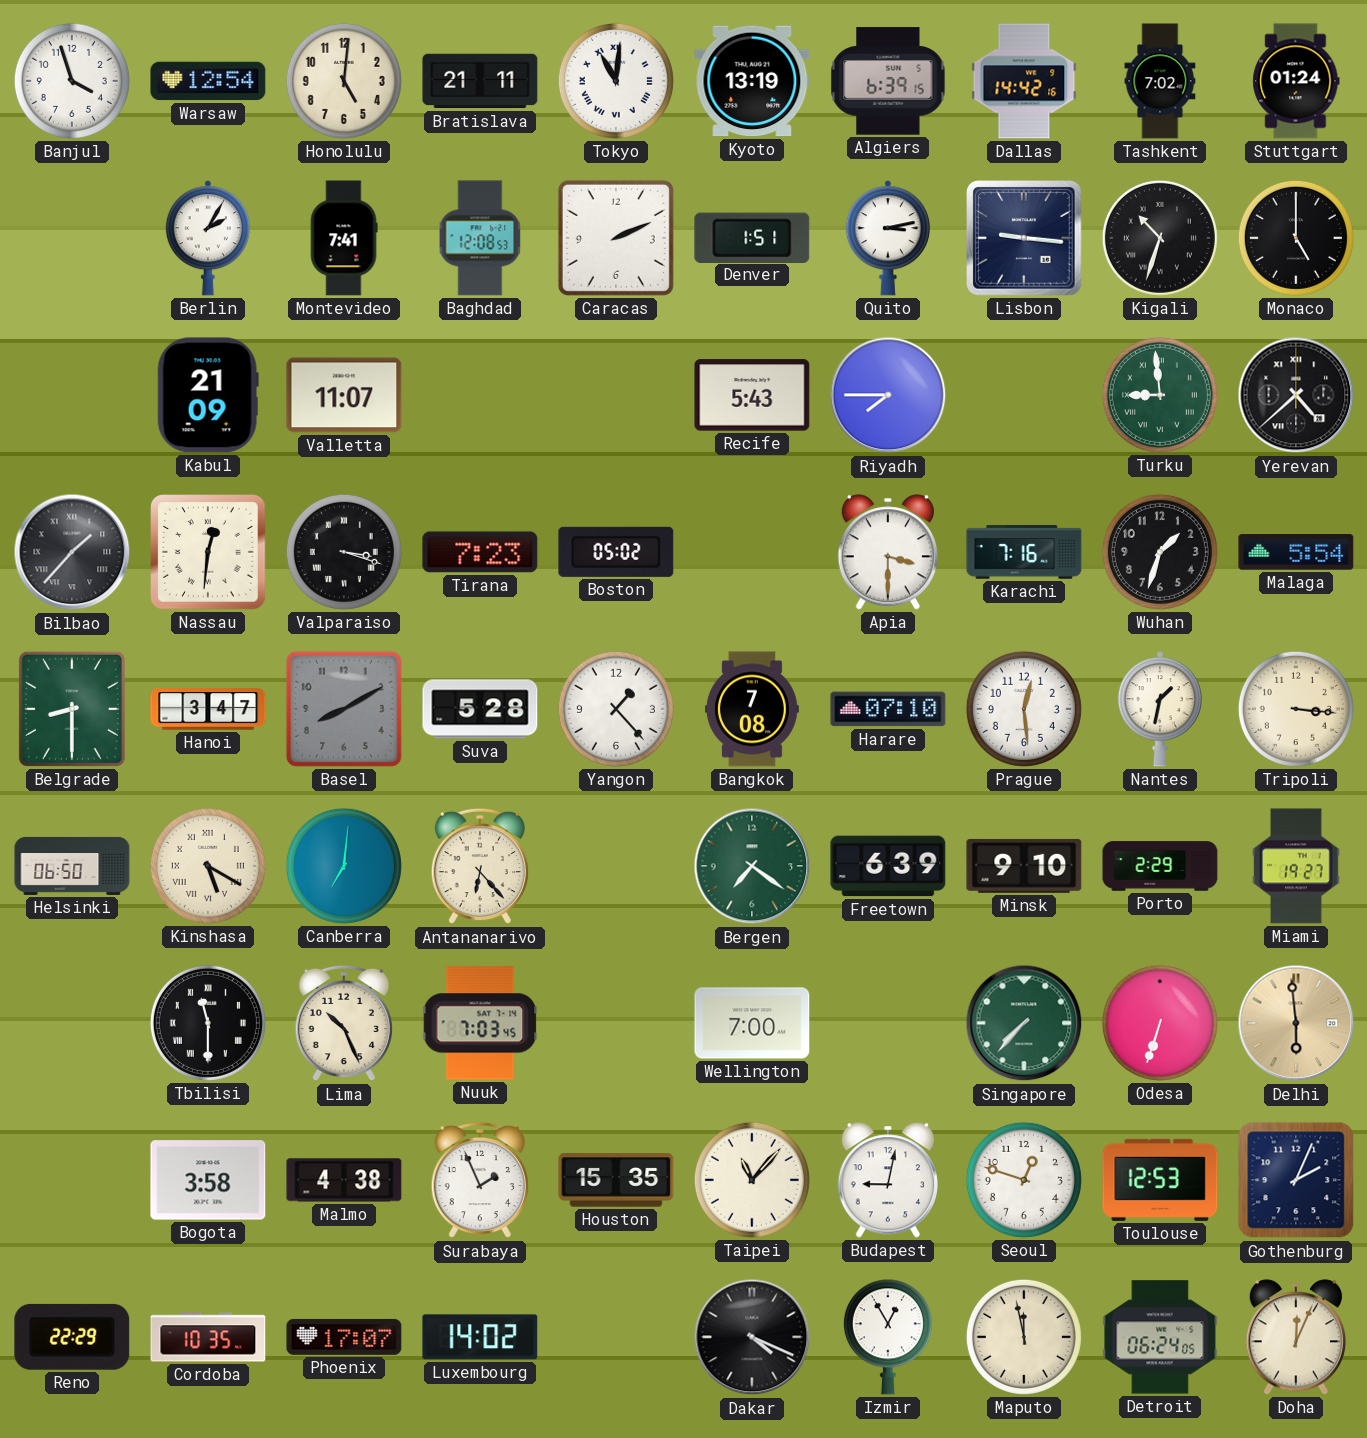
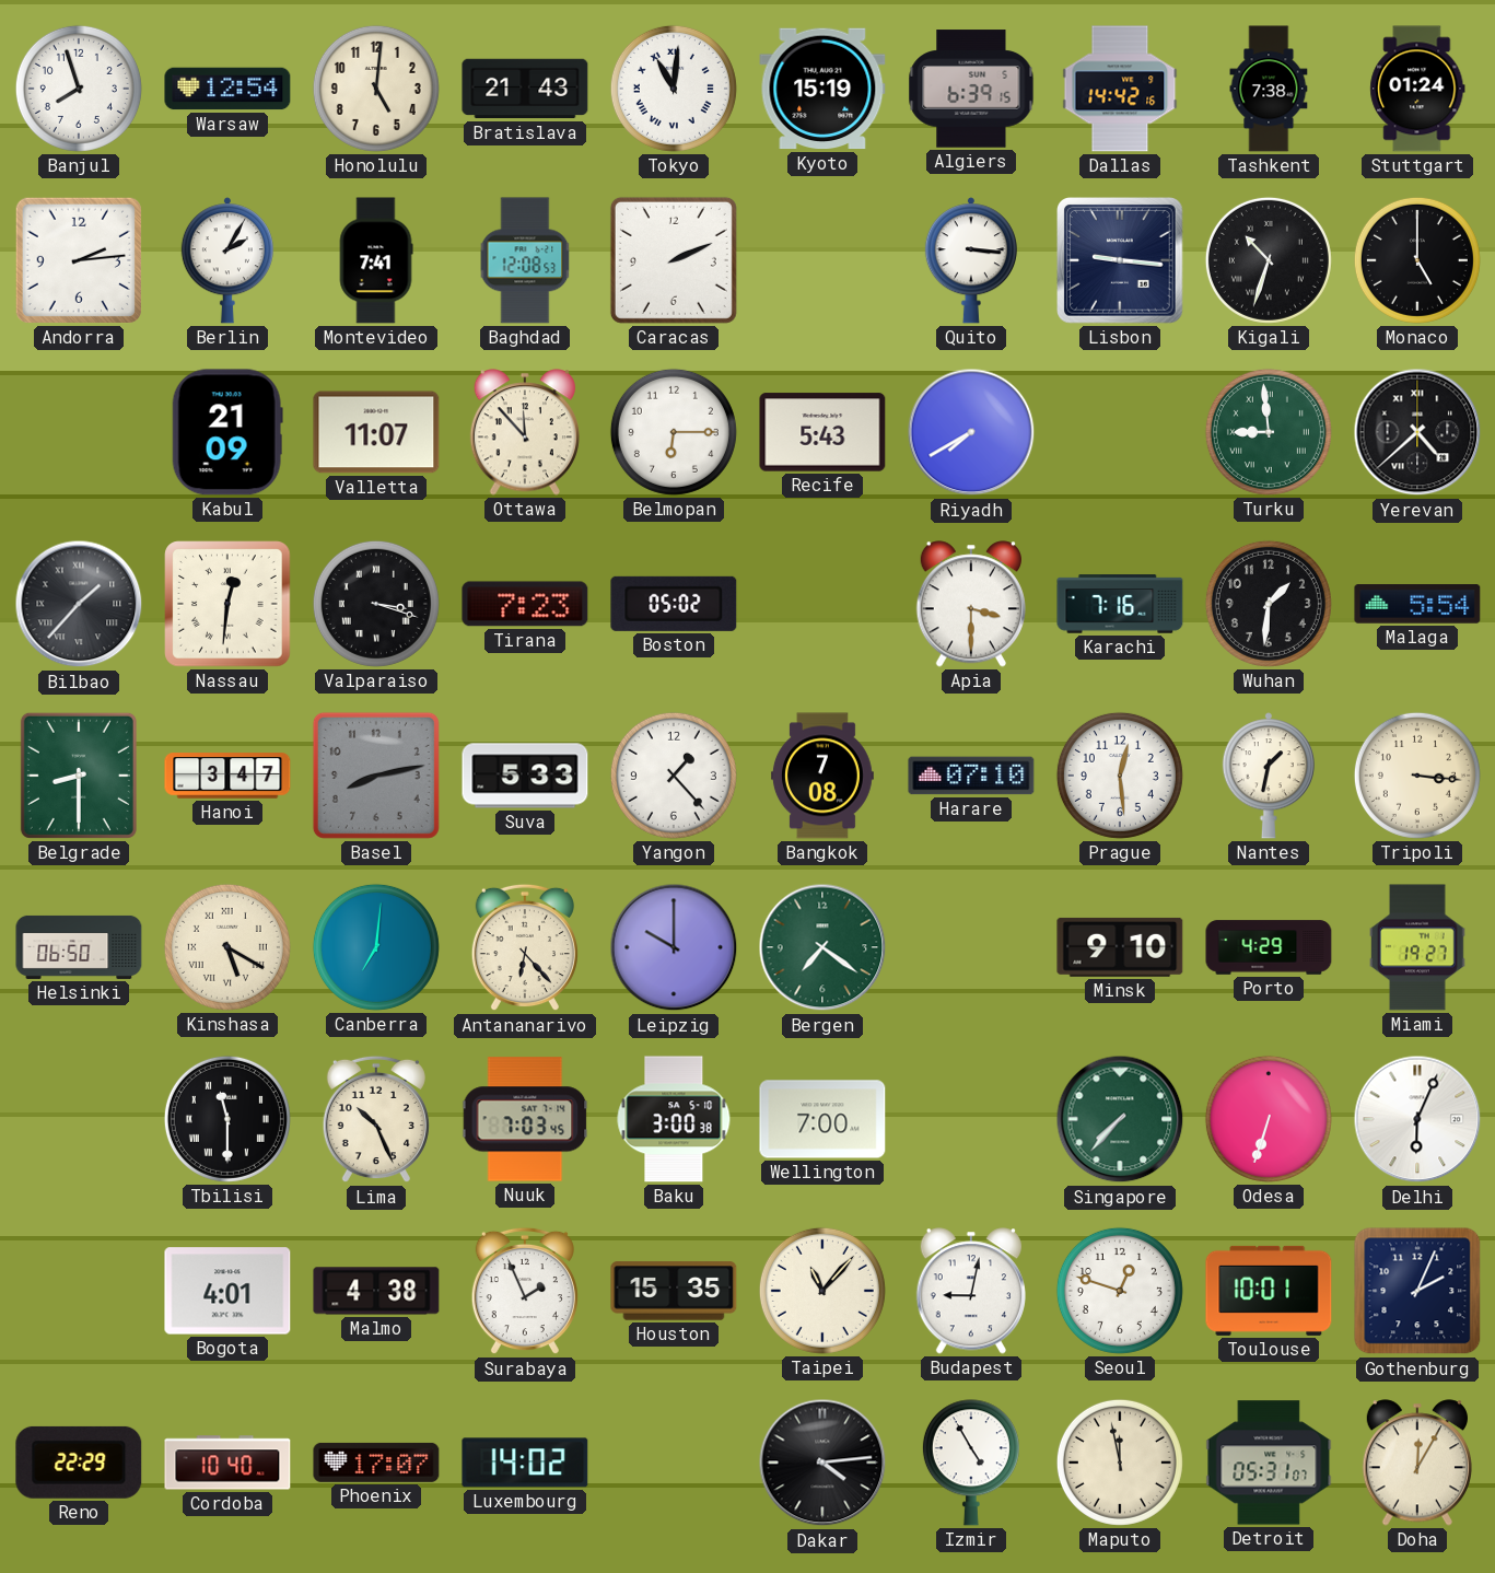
Banjul: 3:57 -> 7:57
Bratislava: 21:11 -> 21:43
Kyoto: 13:19 -> 15:19
Tashkent: 7:02 -> 7:38
Andorra: none -> 2:14
Denver: 1:51 -> none
Quito: 3:13 -> 3:16
Ottawa: none -> 11:53
Belmopan: none -> 6:15
Riyadh: 7:45 -> 7:40
Wuhan: 1:33 -> 1:31
Basel: 8:10 -> 8:13
Suva: 5:28 -> 5:33
Leipzig: none -> 10:00
Freetown: 6:39 -> none
Porto: 2:29 -> 4:29
Baku: none -> 3:00
Delhi: 5:59 -> 6:04
Delhi dial: champagne -> white
Bogota: 3:58 -> 4:01
Toulouse: 12:53 -> 10:01
Cordoba: 10:35 -> 10:40
Dakar: 4:19 -> 4:14
Izmir: 12:55 -> 4:55
Detroit: 06:24 -> 05:31
Doha: 12:04 -> 12:05
